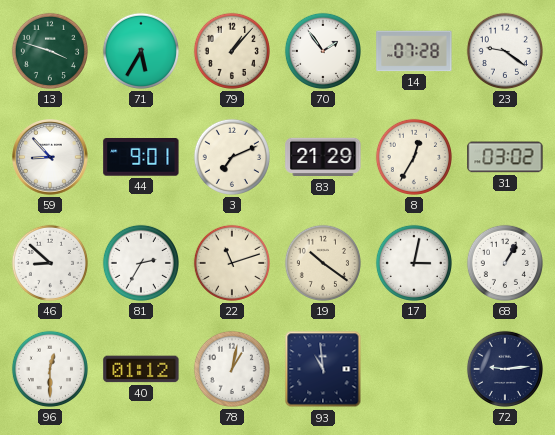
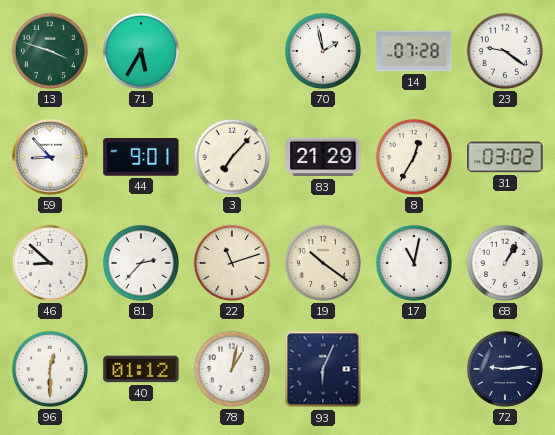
79: 1:07 -> none
70: 1:54 -> 1:58
3: 7:11 -> 7:07
81: 2:35 -> 2:37
17: 3:02 -> 11:02
93: 10:59 -> 6:04
